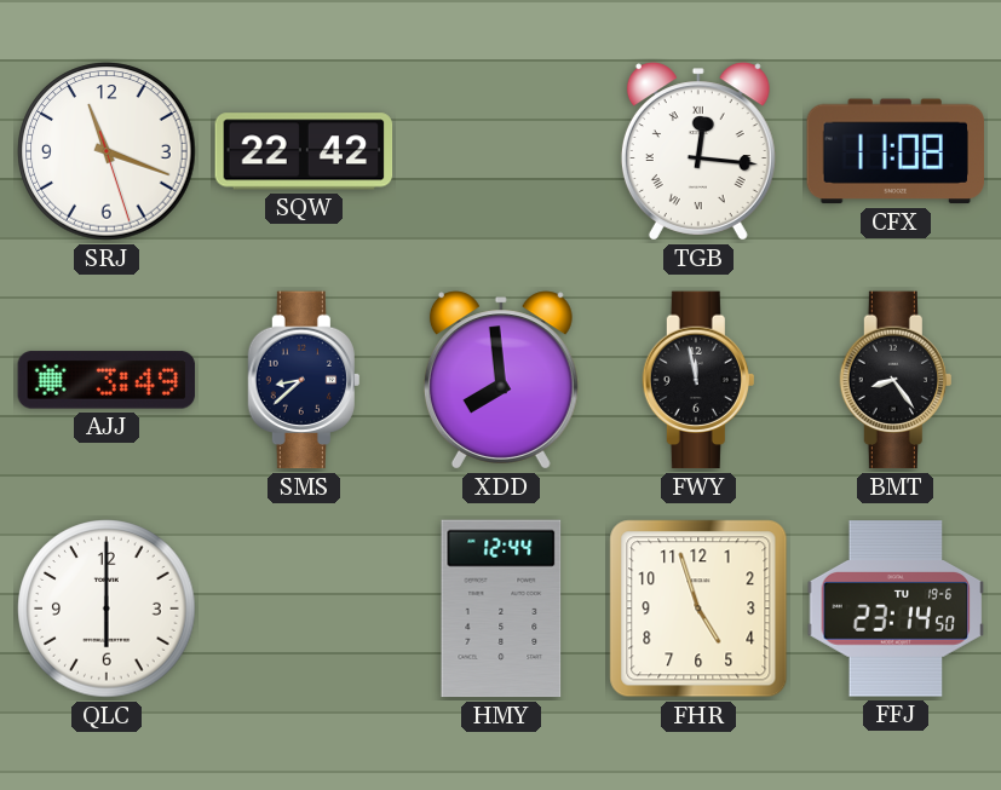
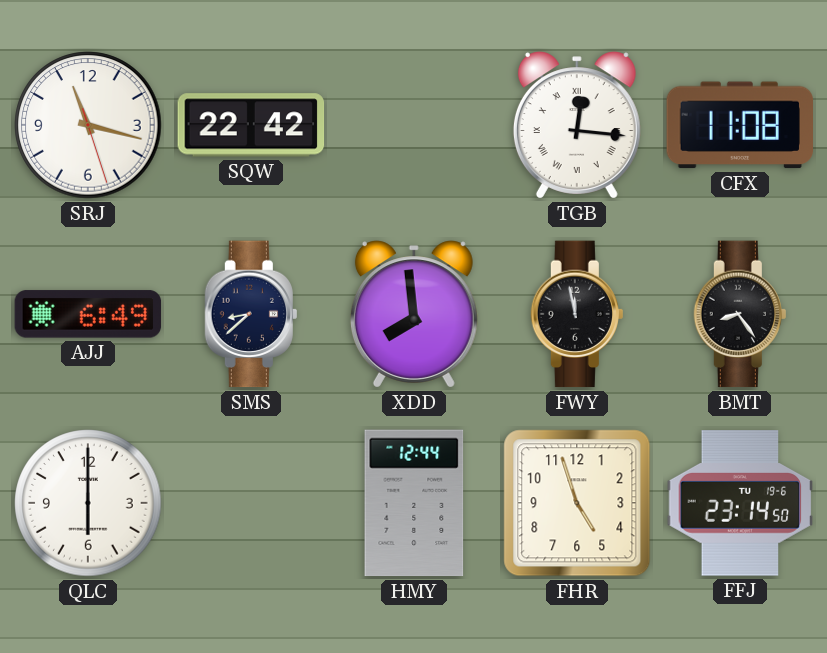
SRJ: 11:18 -> 11:17
AJJ: 3:49 -> 6:49
